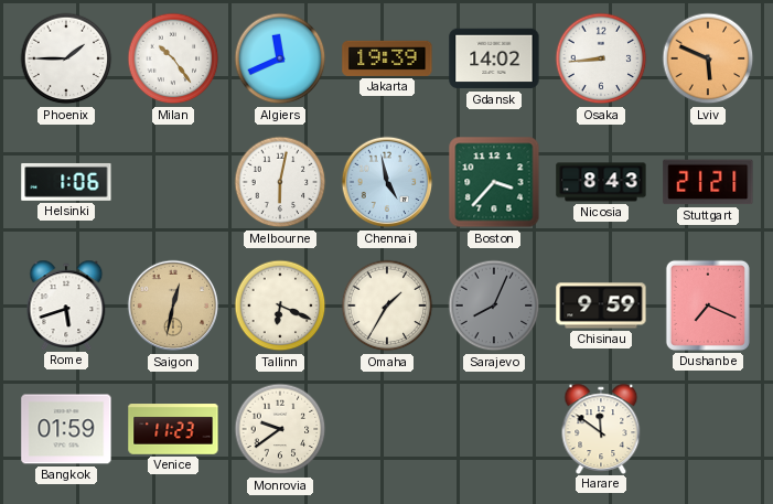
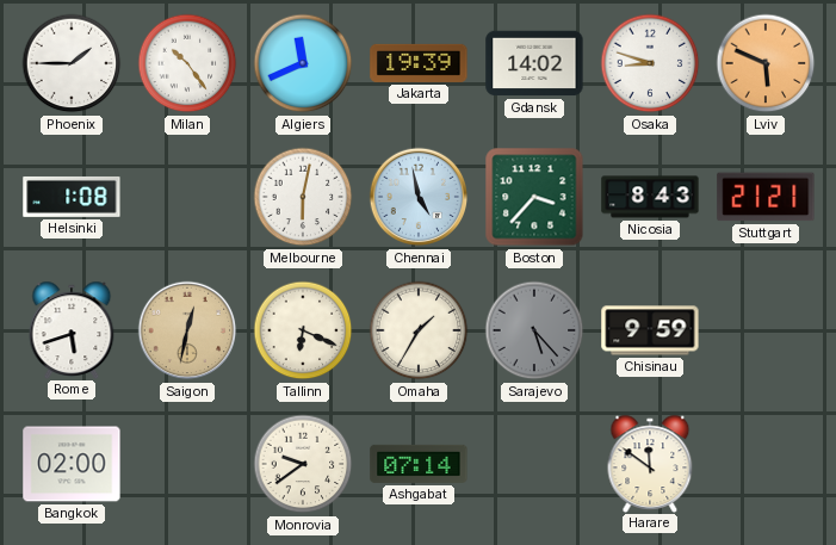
Osaka: 8:44 -> 8:48
Helsinki: 1:06 -> 1:08
Sarajevo: 8:04 -> 5:23
Dushanbe: 7:19 -> none
Bangkok: 01:59 -> 02:00
Venice: 11:23 -> none
Ashgabat: none -> 07:14
